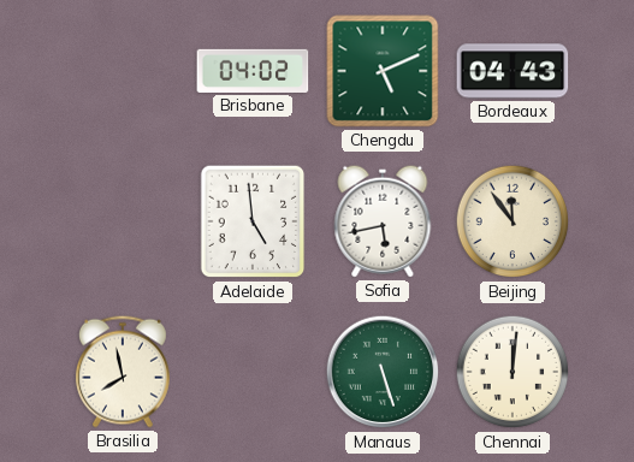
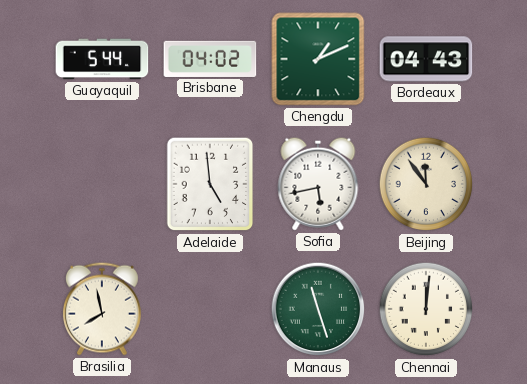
Guayaquil: none -> 5:44
Chengdu: 5:11 -> 1:11
Manaus: 5:27 -> 11:27
